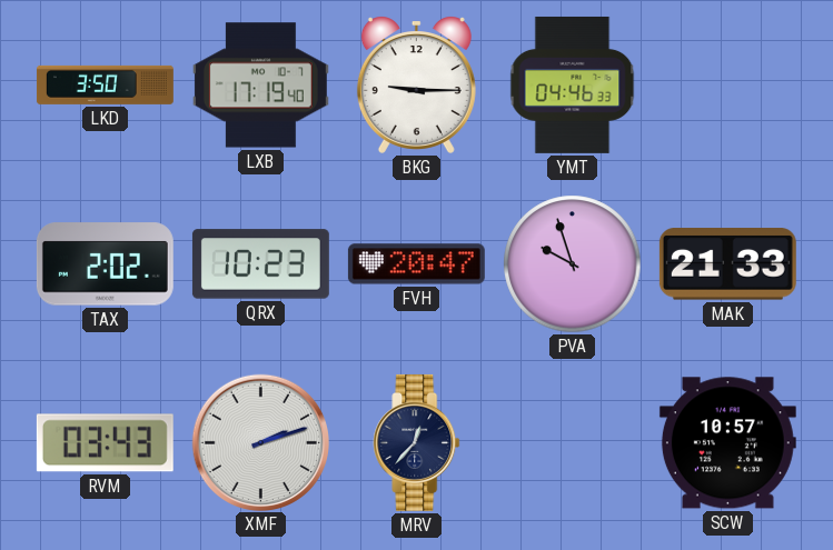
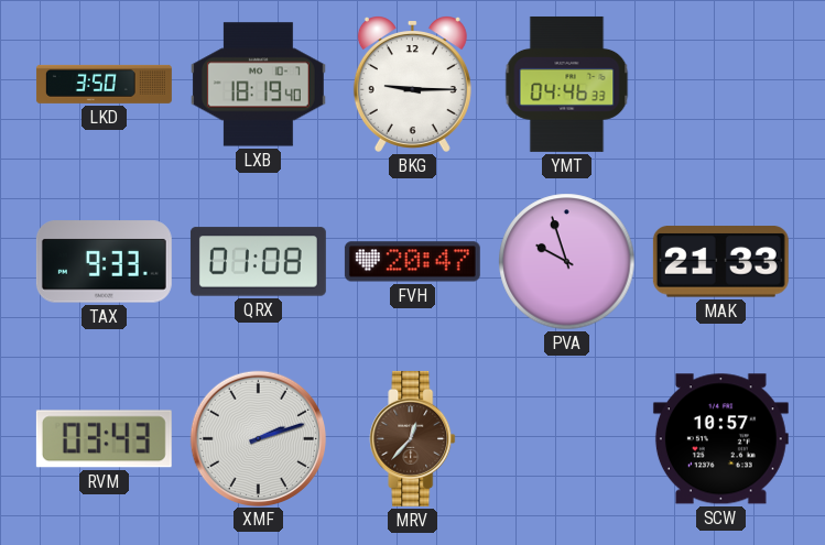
LXB: 17:19 -> 18:19
TAX: 2:02 -> 9:33
QRX: 10:23 -> 01:08
MRV dial: navy -> brown
